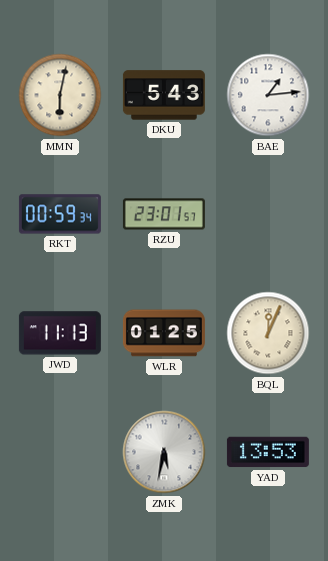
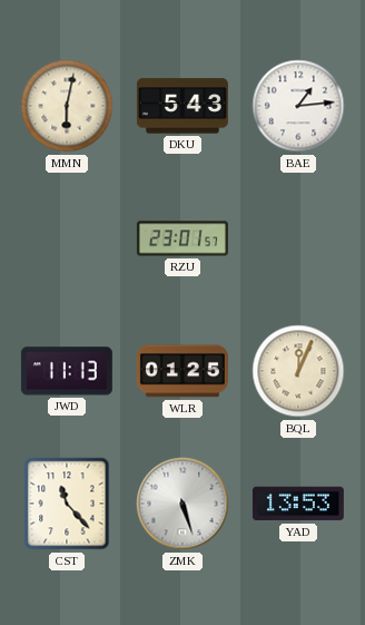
RKT: 00:59 -> none
CST: none -> 11:23
ZMK: 5:32 -> 5:27
